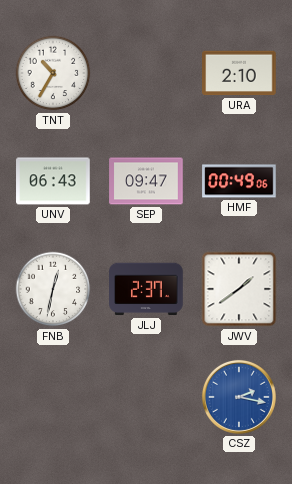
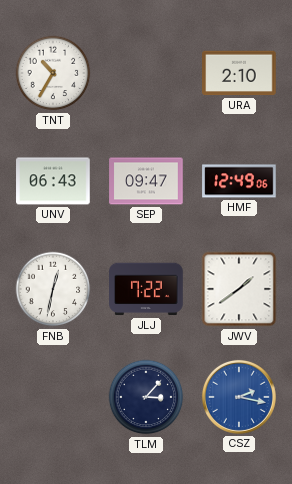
HMF: 00:49 -> 12:49
JLJ: 2:37 -> 7:22
TLM: none -> 3:07
